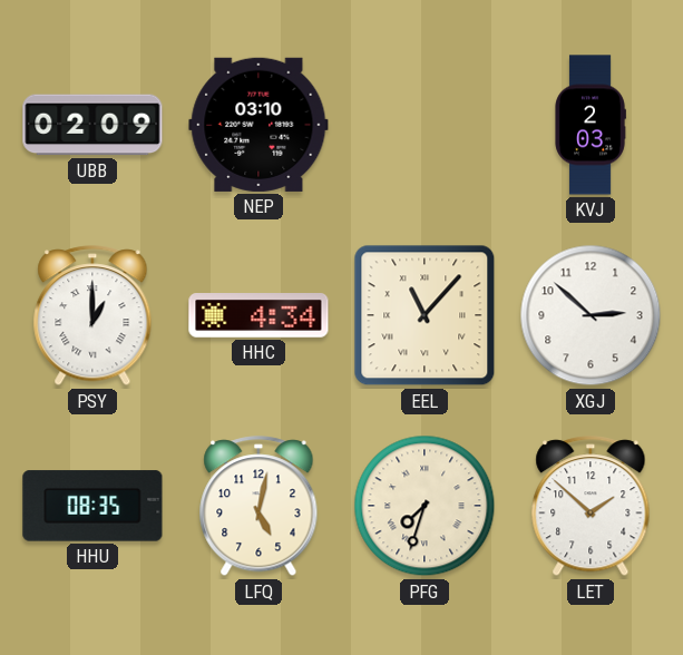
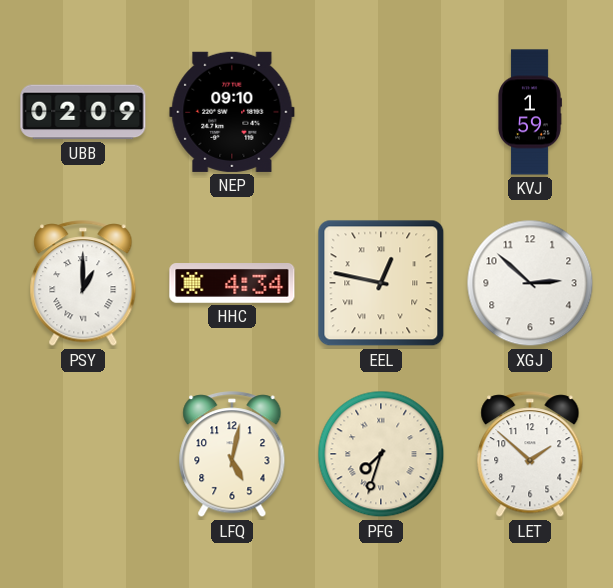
NEP: 03:10 -> 09:10
KVJ: 2:03 -> 1:59
EEL: 11:07 -> 12:47
HHU: 08:35 -> none
